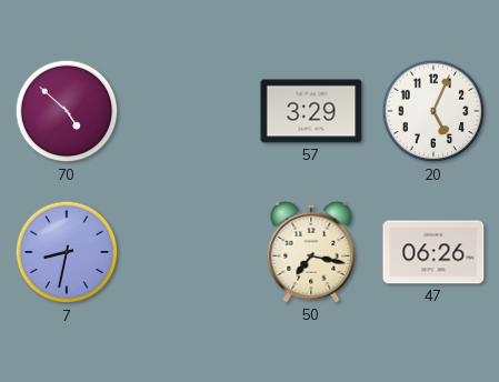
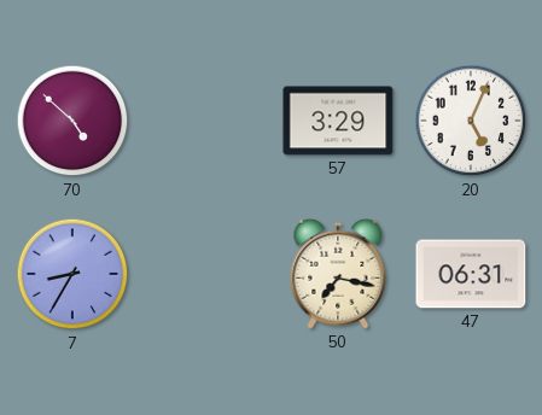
7: 8:32 -> 8:35
47: 06:26 -> 06:31
